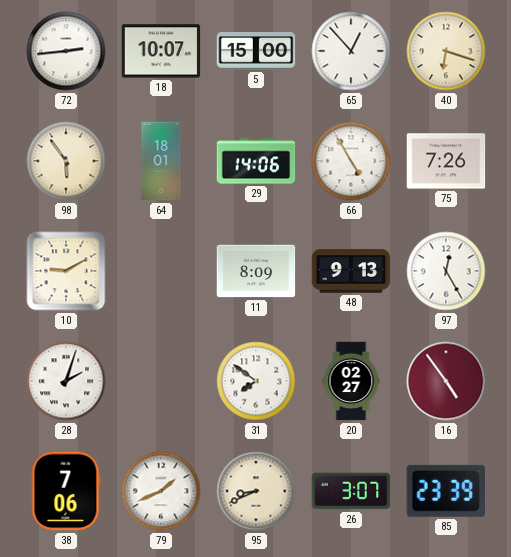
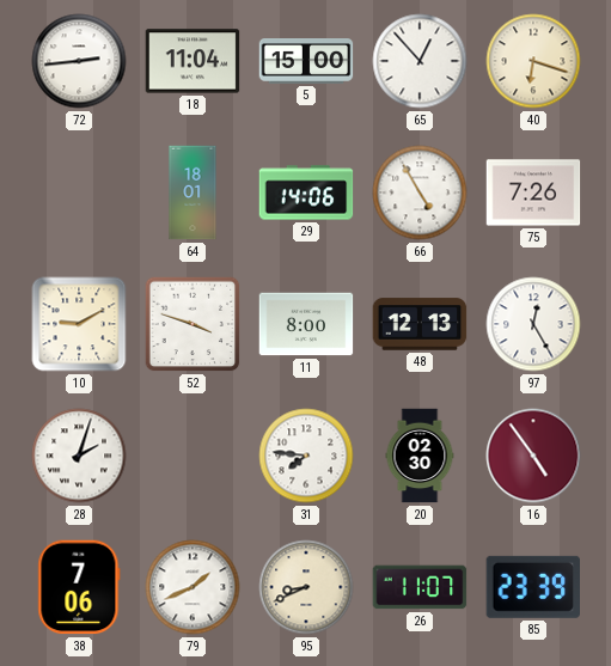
18: 10:07 -> 11:04
98: 5:54 -> none
52: none -> 3:48
11: 8:09 -> 8:00
48: 9:13 -> 12:13
31: 7:51 -> 7:46
20: 02:27 -> 02:30
26: 3:07 -> 11:07
